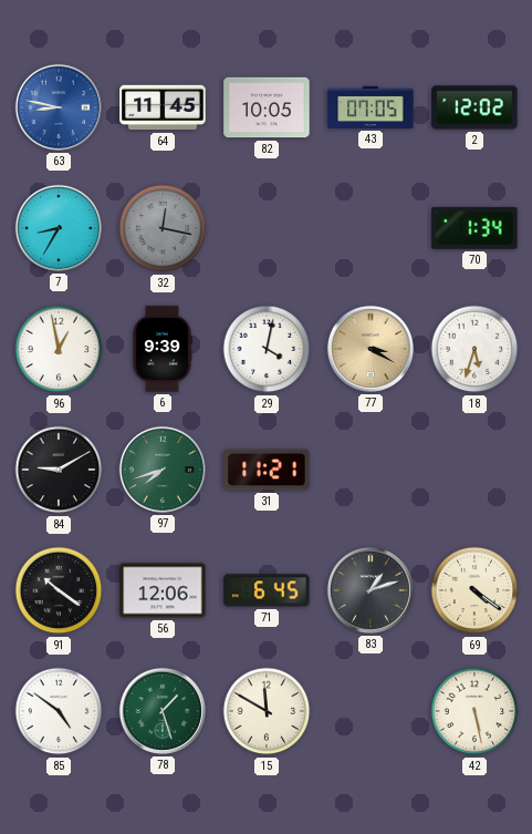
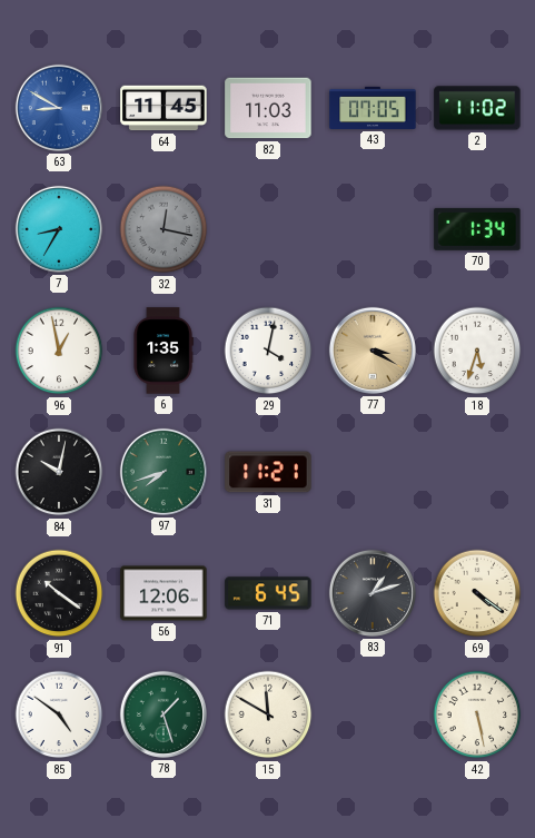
63: 8:47 -> 8:50
82: 10:05 -> 11:03
2: 12:02 -> 11:02
6: 9:39 -> 1:35
84: 9:10 -> 10:02
